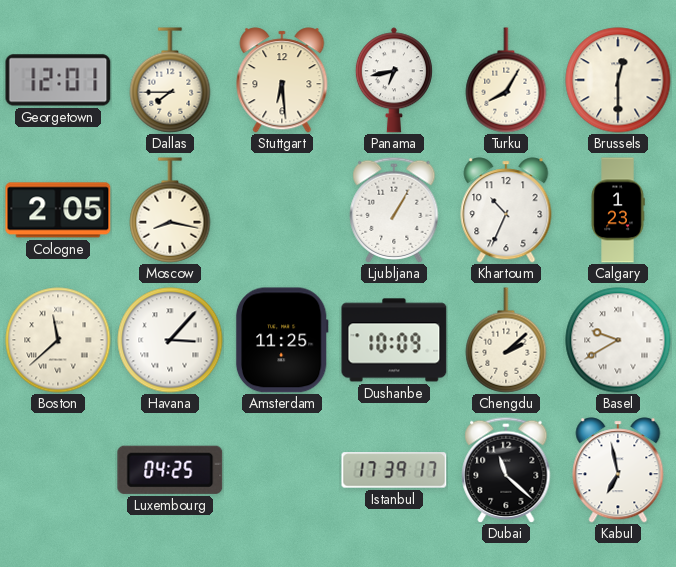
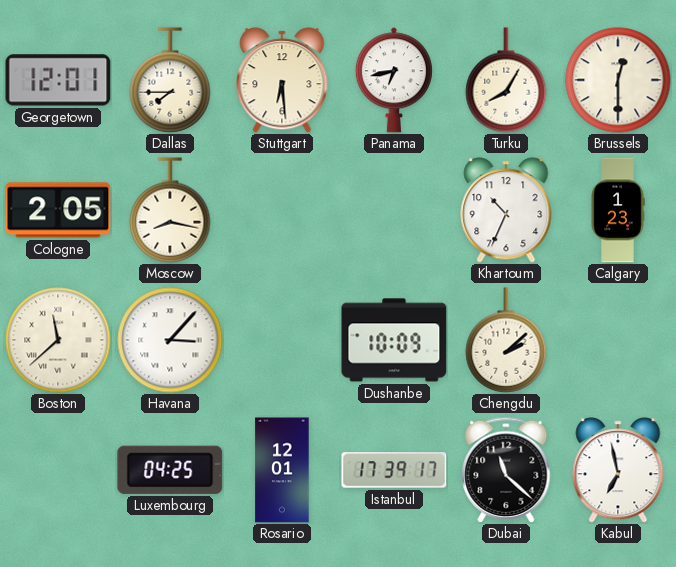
Ljubljana: 1:05 -> none
Amsterdam: 11:25 -> none
Basel: 9:40 -> none
Rosario: none -> 12:01
